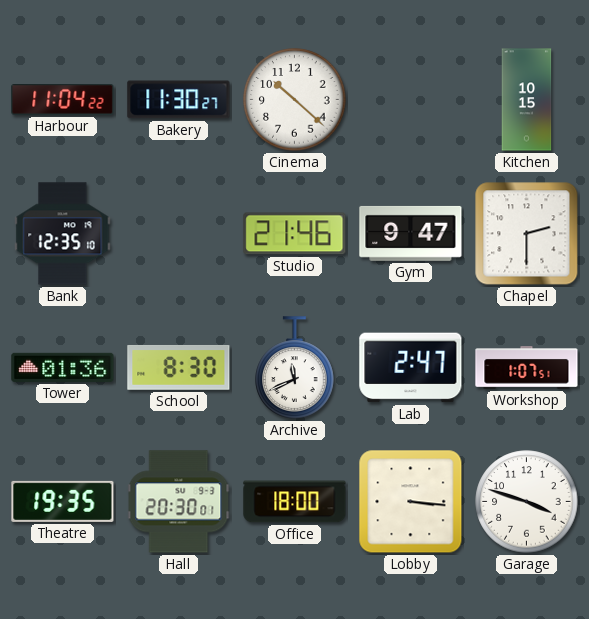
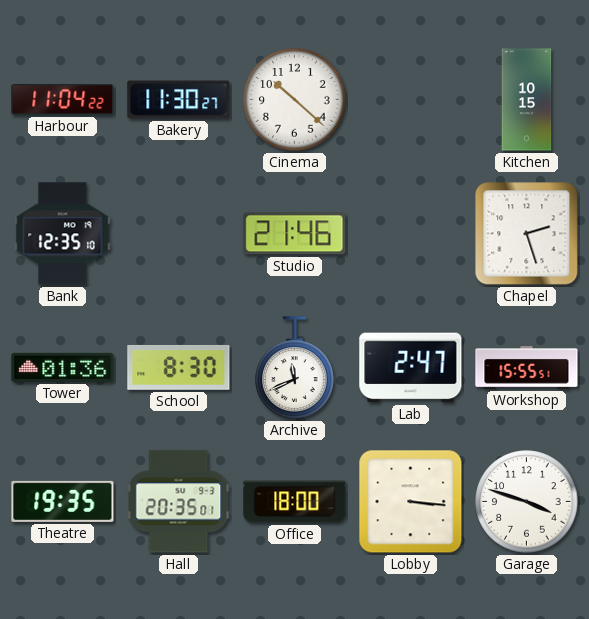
Gym: 9:47 -> none
Chapel: 2:30 -> 2:27
Workshop: 1:07 -> 15:55
Hall: 20:30 -> 20:35
